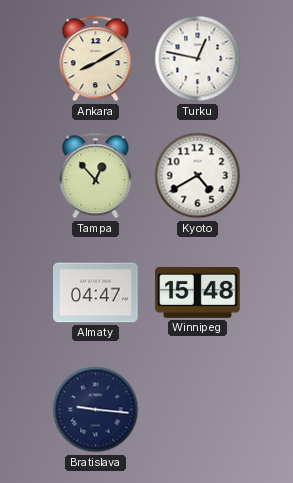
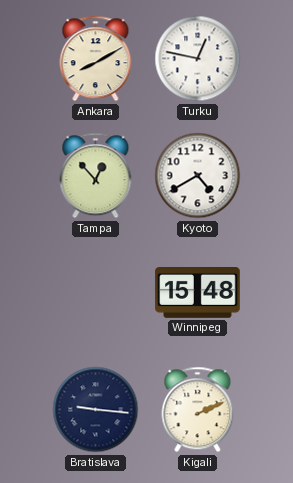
Almaty: 04:47 -> none
Kigali: none -> 2:11
